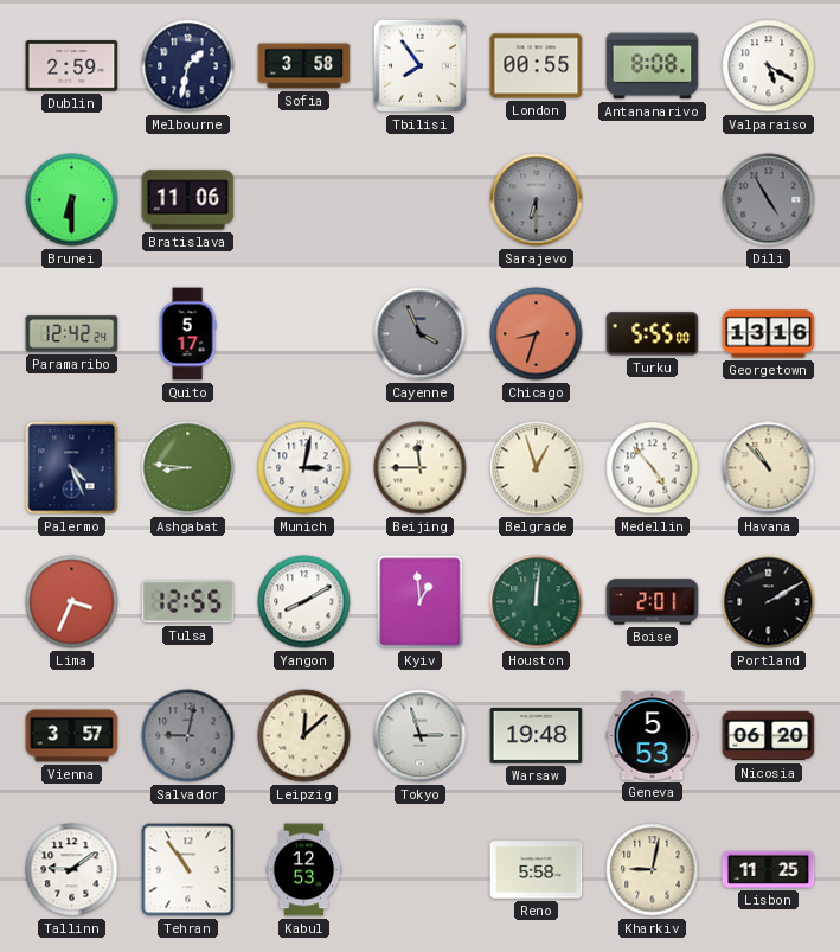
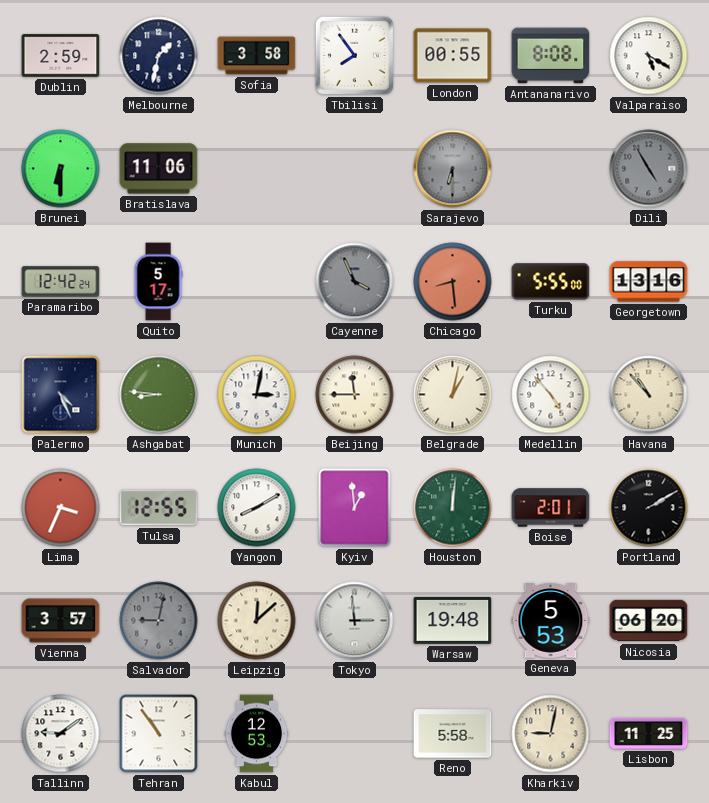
Chicago: 8:33 -> 8:29
Belgrade: 12:57 -> 1:02
Tokyo: 2:57 -> 2:59
